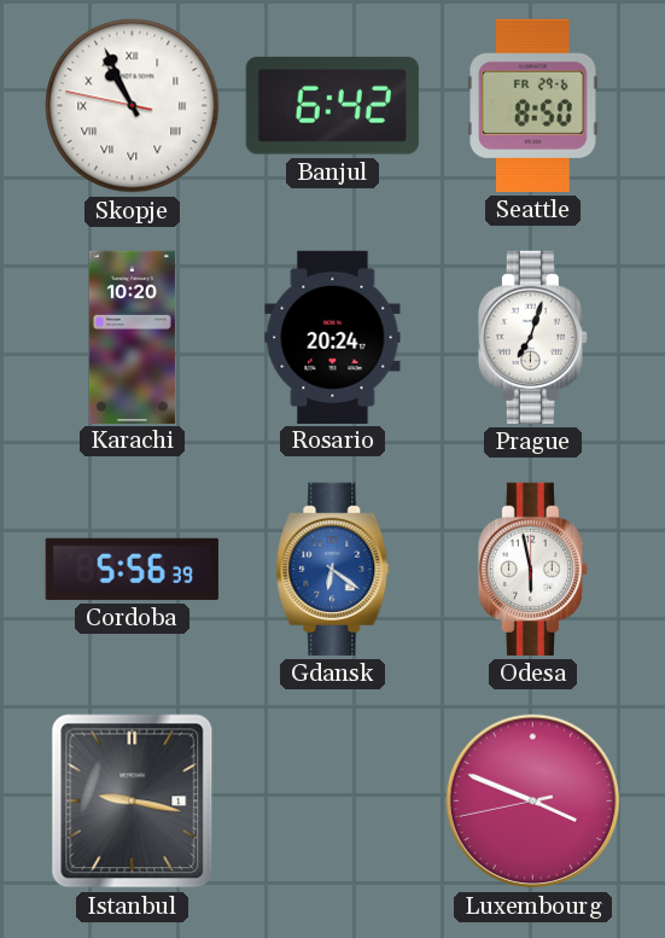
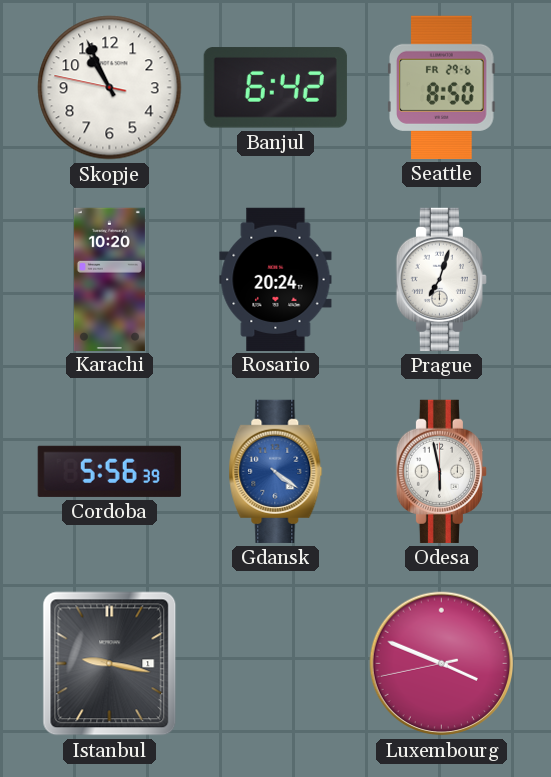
Skopje numerals: Roman -> Arabic
Gdansk: 6:21 -> 4:21
